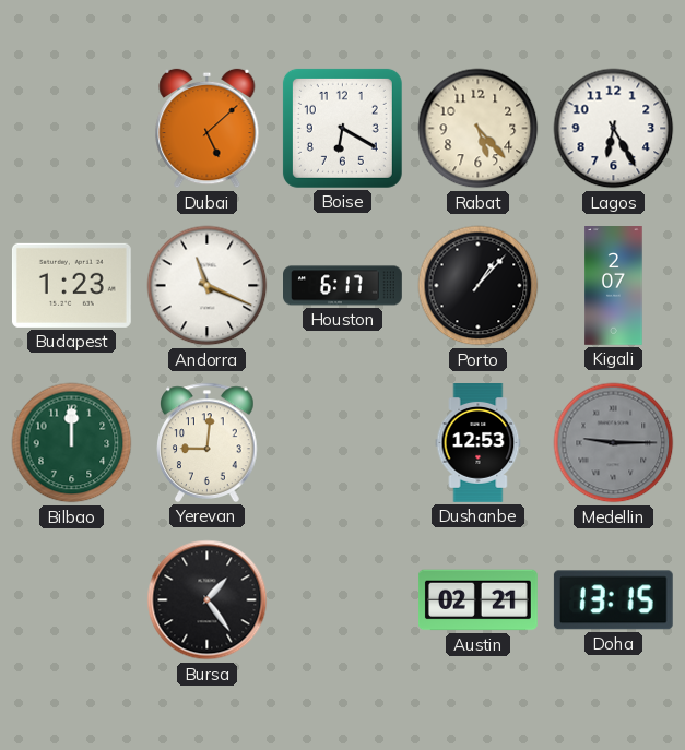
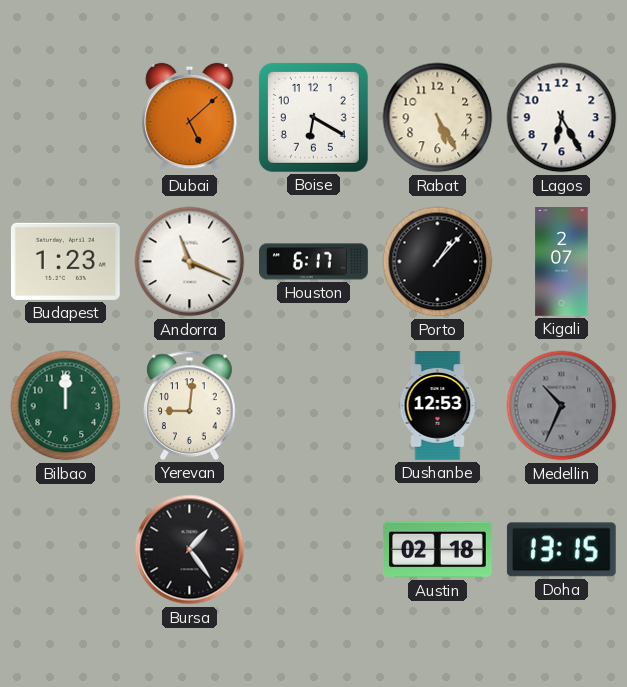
Rabat: 5:23 -> 5:25
Medellin: 9:15 -> 10:34
Austin: 02:21 -> 02:18
